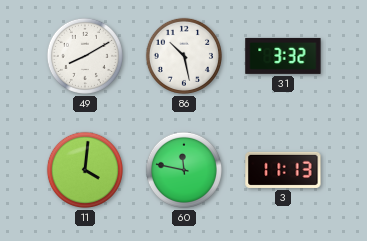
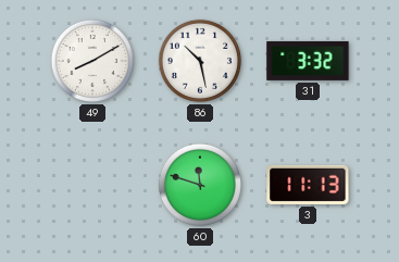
11: 4:01 -> none
60: 11:47 -> 11:48
